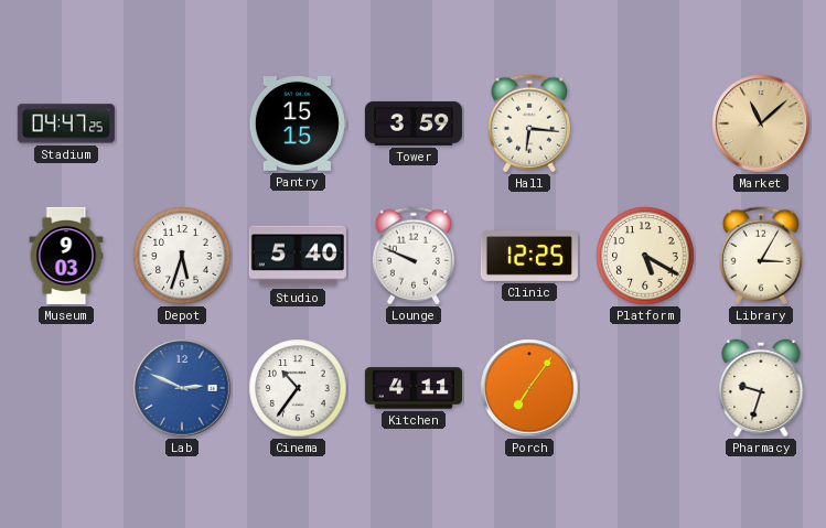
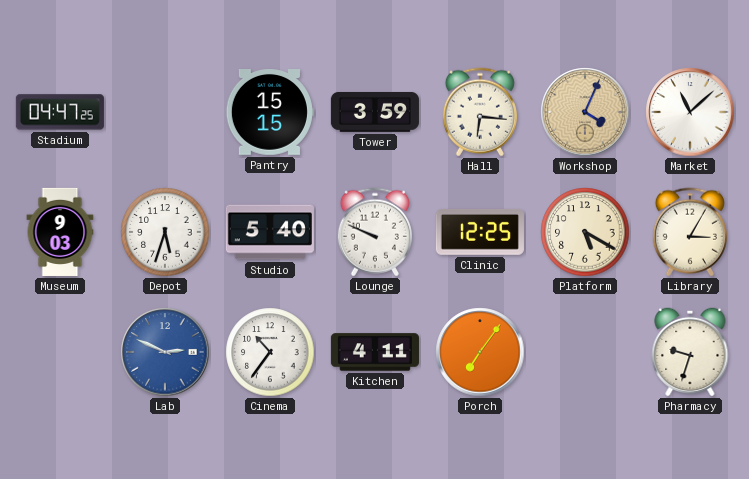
Workshop: none -> 4:04
Market dial: champagne -> white
